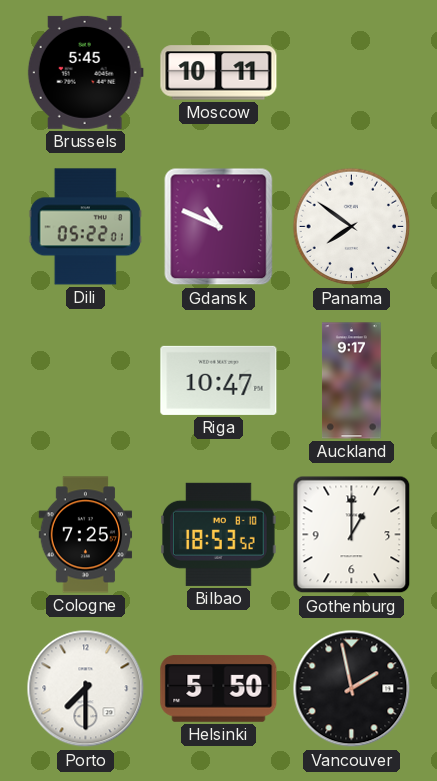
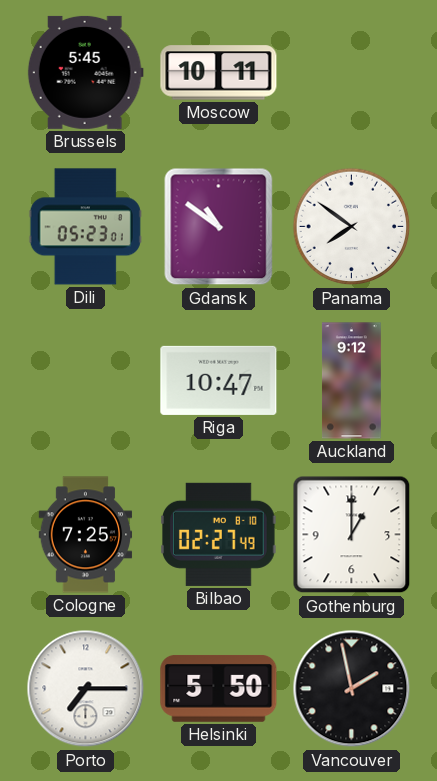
Dili: 05:22 -> 05:23
Gdansk: 10:49 -> 10:51
Auckland: 9:17 -> 9:12
Bilbao: 18:53 -> 02:27
Porto: 7:30 -> 7:15
